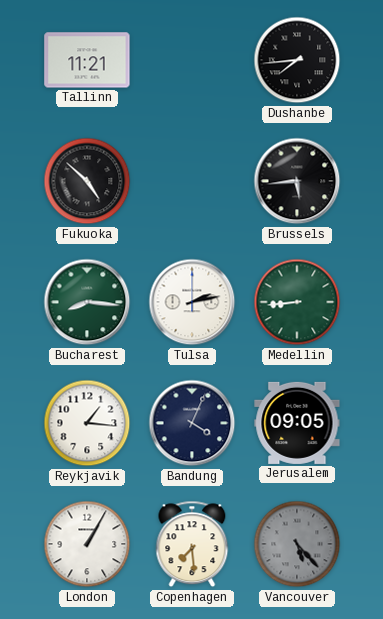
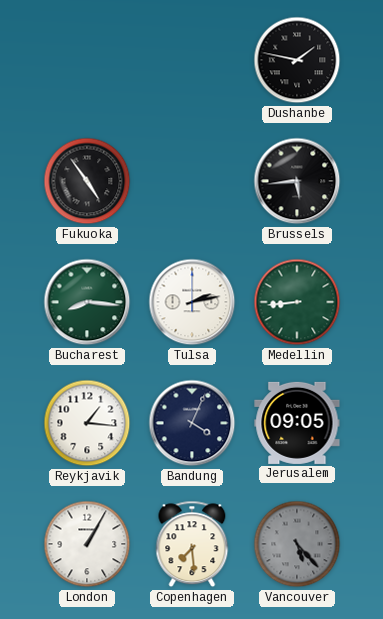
Tallinn: 11:21 -> none
Dushanbe: 7:44 -> 1:47
Fukuoka: 4:52 -> 4:54
